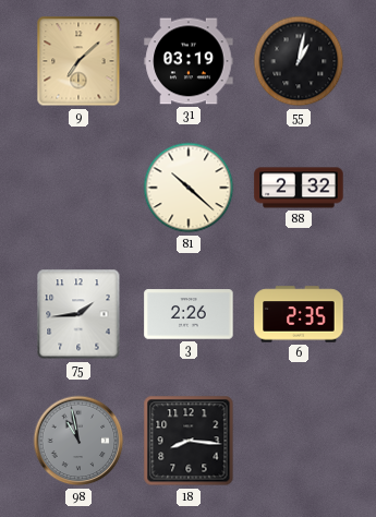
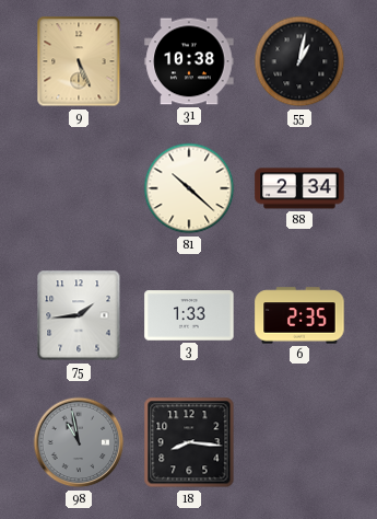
9: 7:08 -> 5:26
31: 03:19 -> 10:38
88: 2:32 -> 2:34
3: 2:26 -> 1:33
